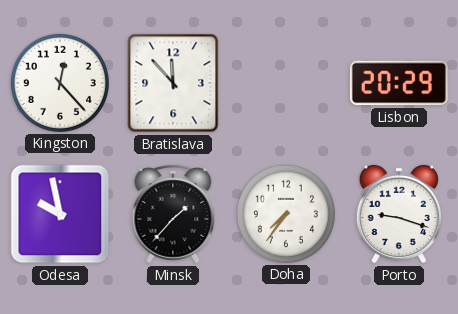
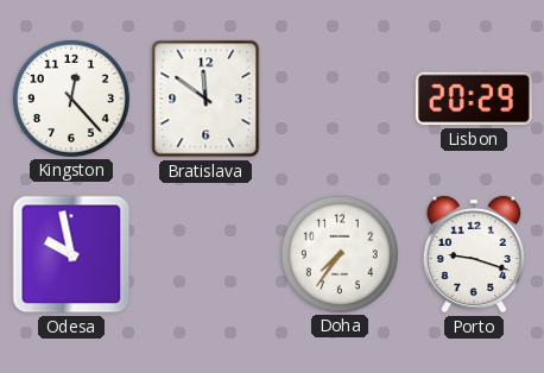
Bratislava: 11:53 -> 11:51
Minsk: 1:37 -> none
